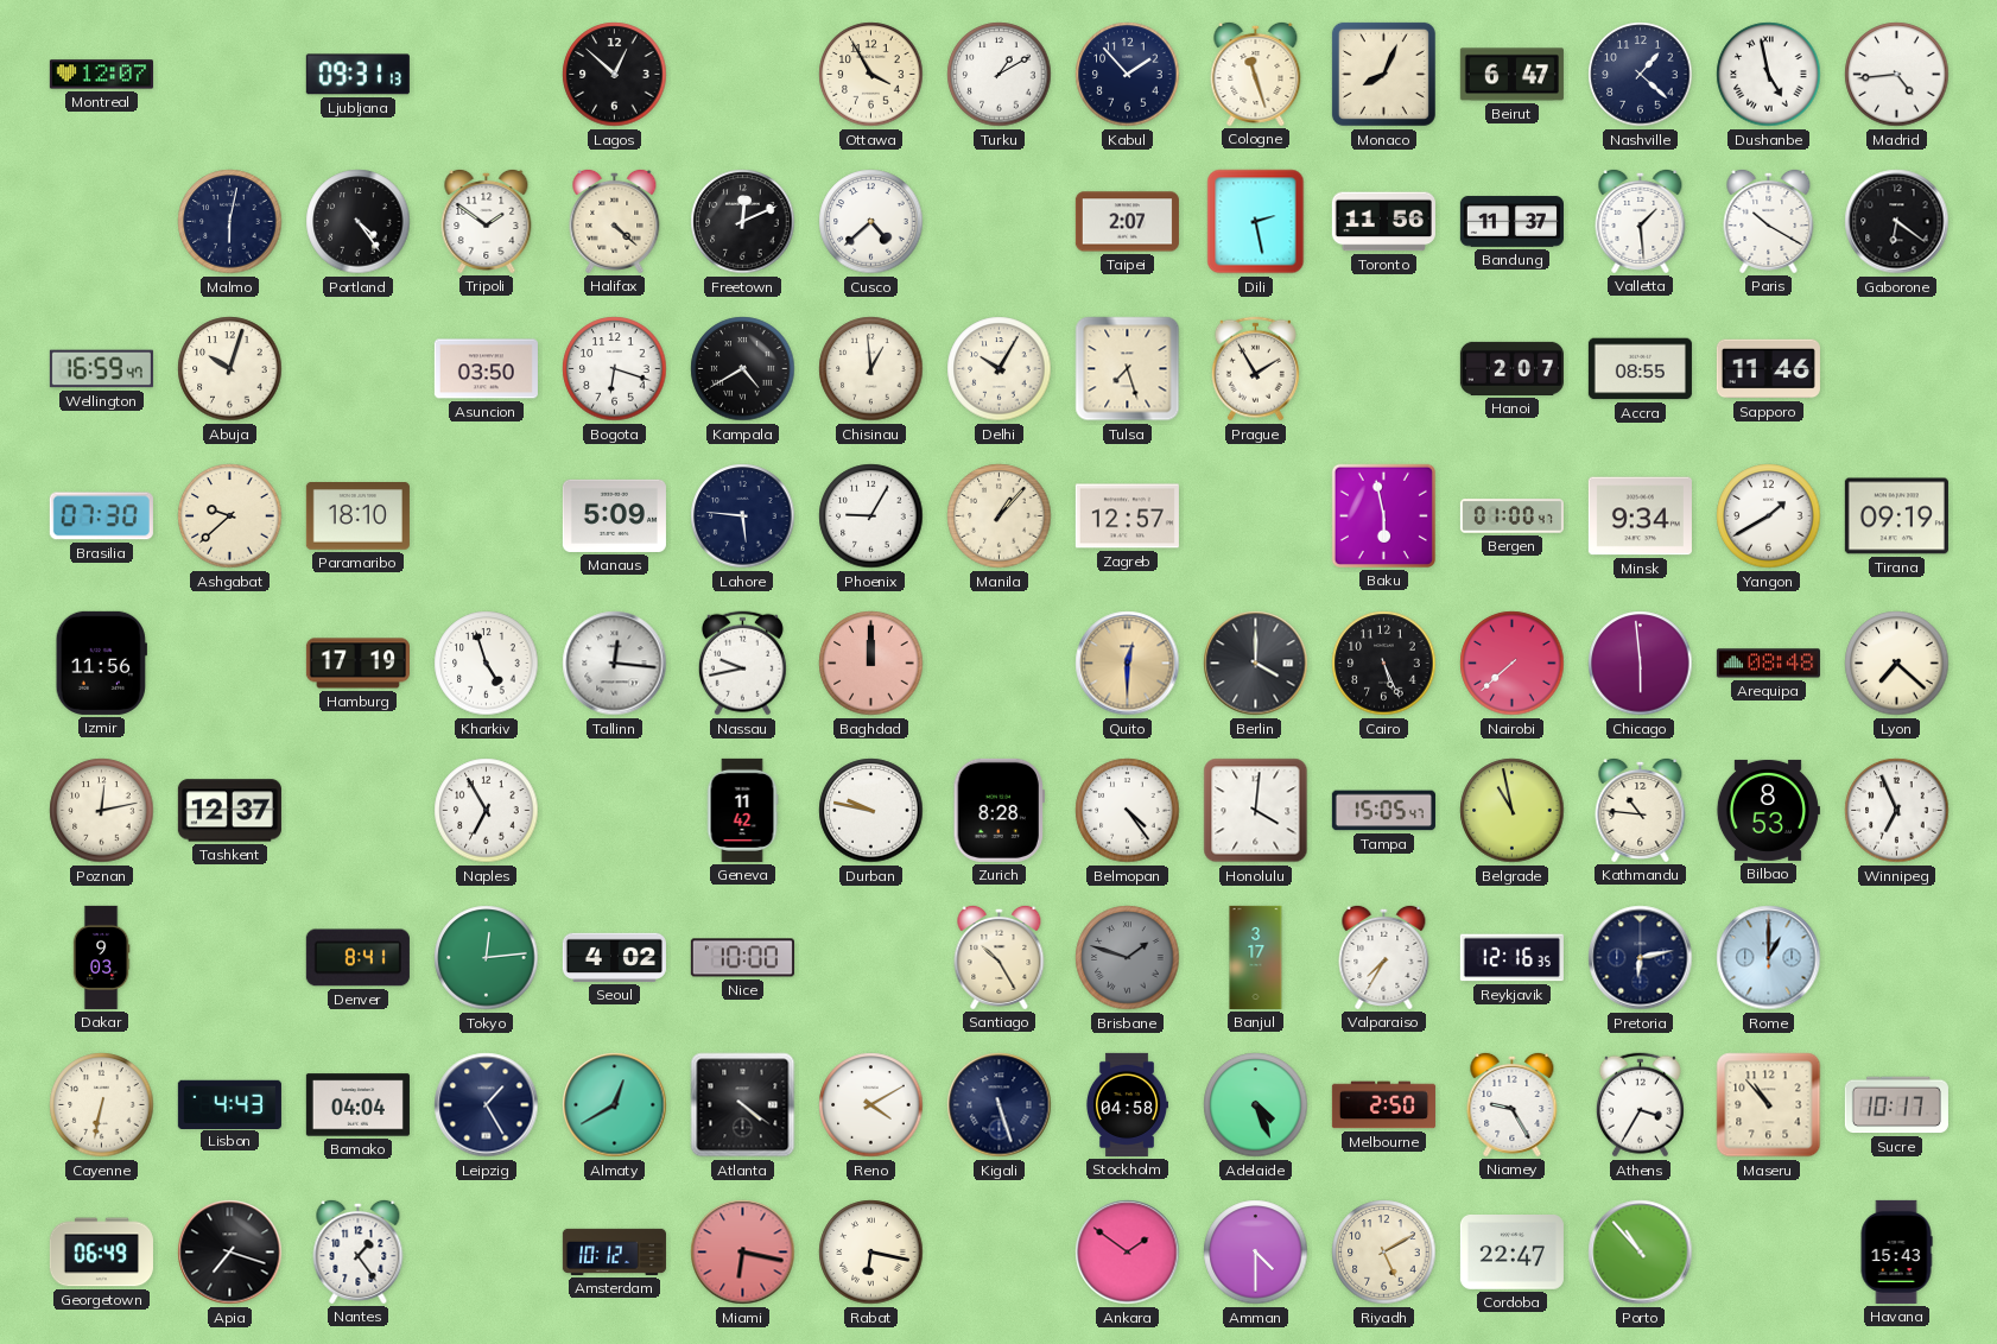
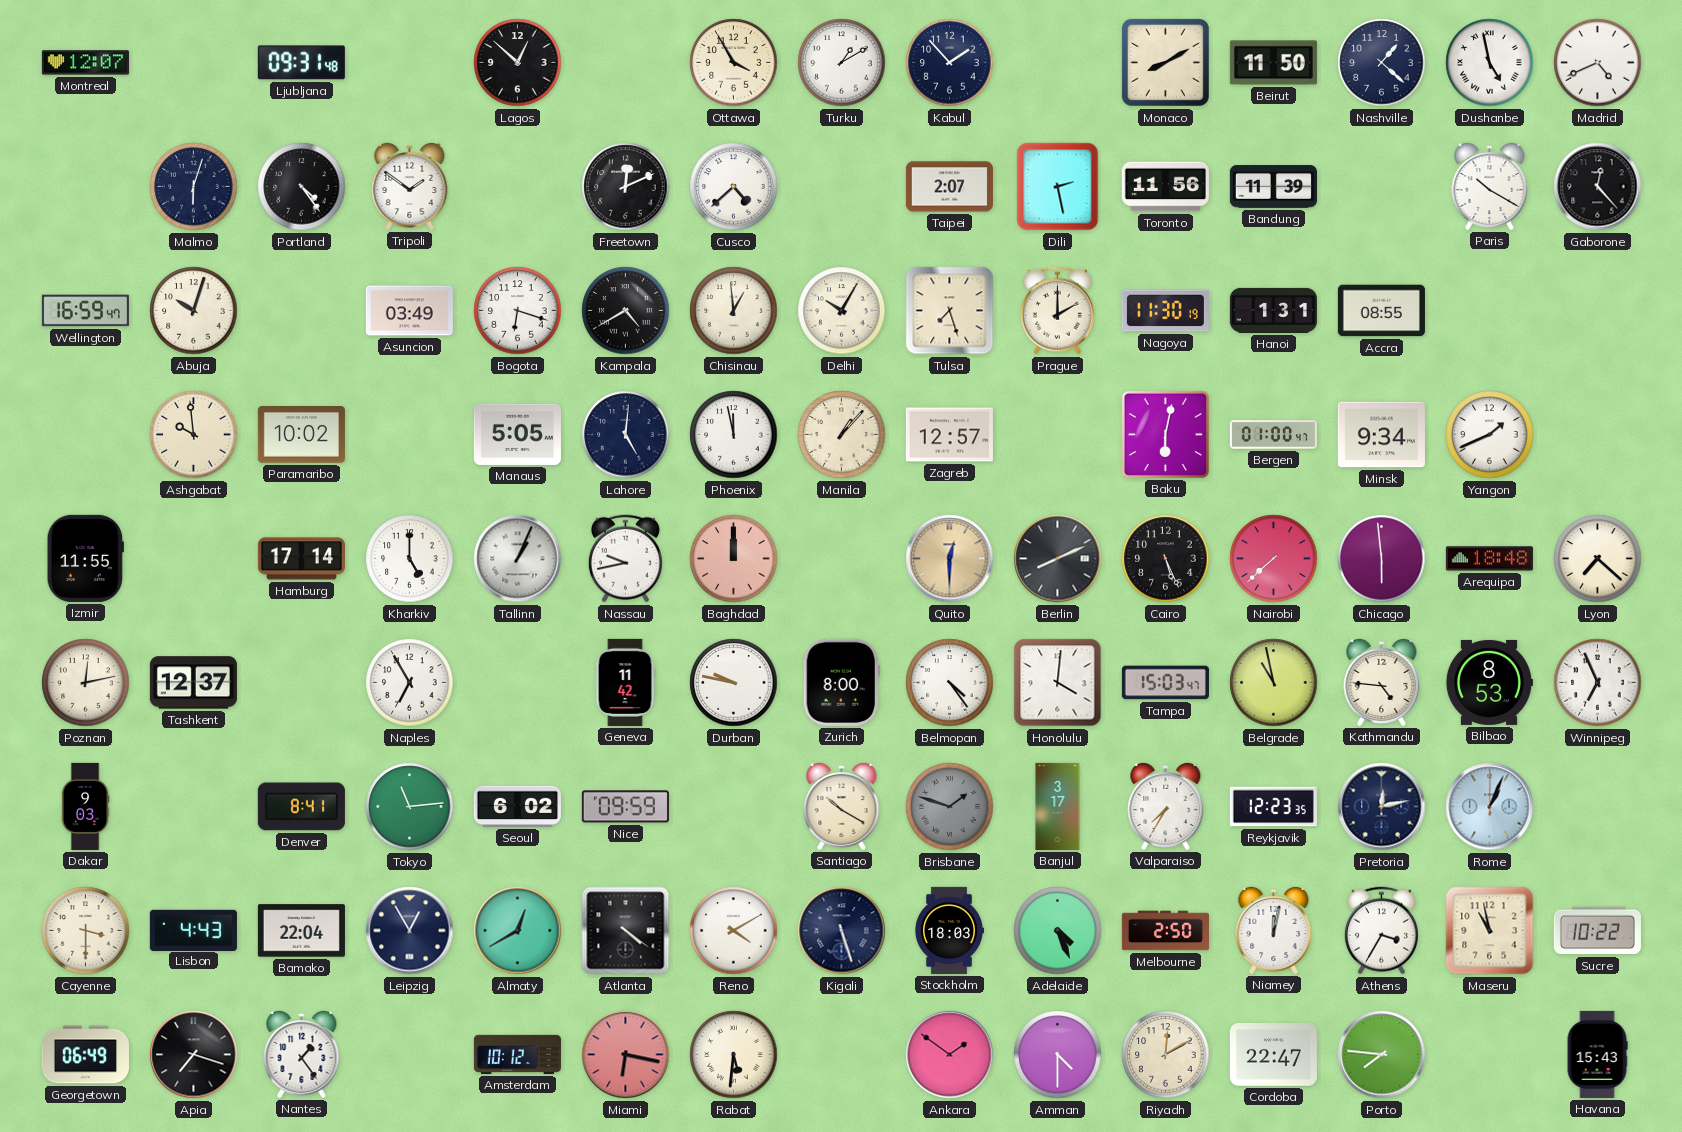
Ljubljana: 09:31:13 -> 09:31:48
Cologne: 11:27 -> none
Monaco: 8:04 -> 8:10
Beirut: 6:47 -> 11:50
Madrid: 4:44 -> 4:41
Malmo: 6:02 -> 6:03
Halifax: 4:22 -> none
Bandung: 11:37 -> 11:39
Valletta: 1:29 -> none
Gaborone: 6:21 -> 12:23
Asuncion: 03:50 -> 03:49
Prague: 1:55 -> 2:00
Nagoya: none -> 11:30
Hanoi: 2:07 -> 1:31
Sapporo: 11:46 -> none
Brasilia: 07:30 -> none
Ashgabat: 9:38 -> 9:59
Paramaribo: 18:10 -> 10:02
Manaus: 5:09 -> 5:05
Lahore: 5:46 -> 5:01
Phoenix: 9:05 -> 11:58
Baku: 5:58 -> 6:02
Yangon: 1:40 -> 1:41
Tirana: 09:19 -> none
Izmir: 11:56 -> 11:55
Hamburg: 17:19 -> 17:14
Kharkiv: 4:57 -> 5:00
Tallinn: 12:16 -> 1:04
Berlin: 4:00 -> 8:11
Arequipa: 08:48 -> 18:48
Zurich: 8:28 -> 8:00
Tampa: 15:05 -> 15:03
Kathmandu: 10:46 -> 4:46
Tokyo: 12:14 -> 11:14
Seoul: 4:02 -> 6:02
Nice: 10:00 -> 09:59
Santiago: 10:25 -> 10:20
Reykjavik: 12:16 -> 12:23
Pretoria: 6:13 -> 12:13
Rome: 1:00 -> 1:04
Cayenne: 6:32 -> 3:30
Bamako: 04:04 -> 22:04
Leipzig: 1:25 -> 12:55
Stockholm: 04:58 -> 18:03
Niamey: 9:25 -> 12:02
Maseru: 10:53 -> 10:58
Sucre: 10:17 -> 10:22
Rabat: 6:17 -> 5:31
Riyadh: 5:10 -> 12:10
Porto: 10:53 -> 7:46
